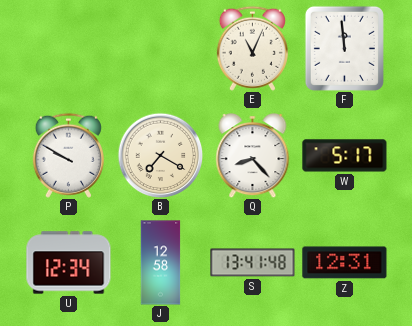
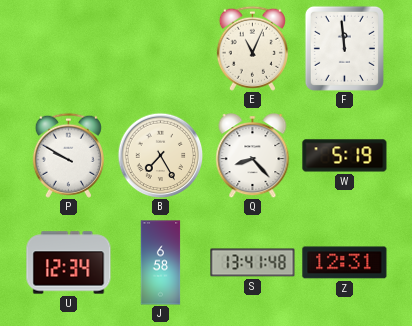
B: 7:20 -> 7:25
W: 5:17 -> 5:19
J: 12:58 -> 6:58
